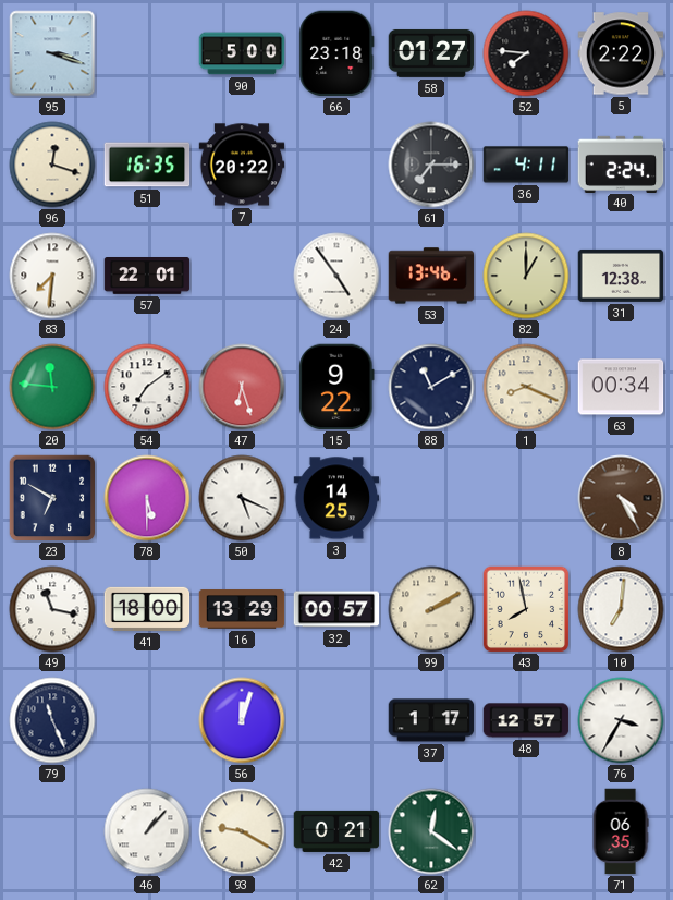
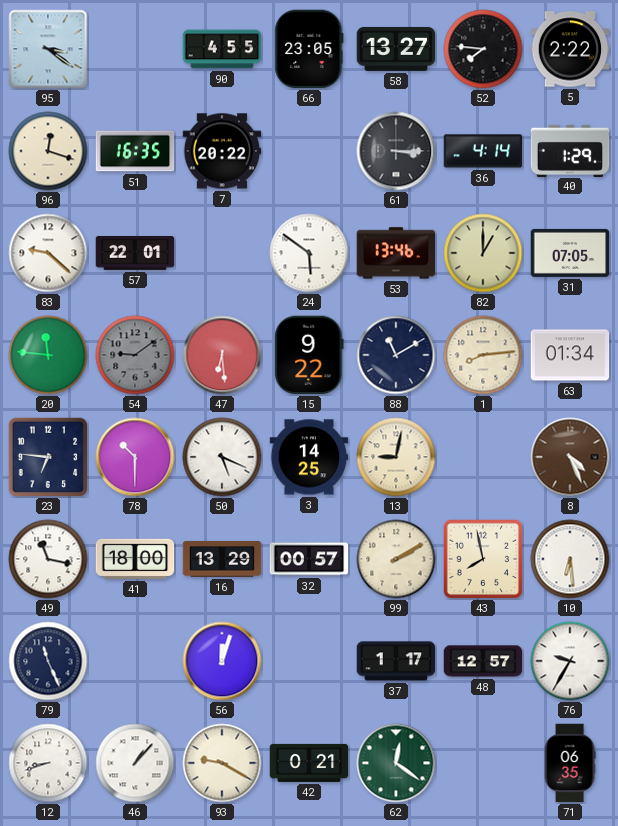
95: 3:18 -> 3:21
90: 5:00 -> 4:55
66: 23:18 -> 23:05
58: 01:27 -> 13:27
61: 7:15 -> 3:15
36: 4:11 -> 4:14
40: 2:24 -> 1:29
83: 7:31 -> 9:22
24: 4:54 -> 5:51
31: 12:38 -> 07:05
54: 7:09 -> 9:09
54 dial: white -> grey
47: 6:27 -> 6:29
1: 8:19 -> 8:14
63: 00:34 -> 01:34
23: 6:50 -> 6:46
78: 5:30 -> 10:30
13: none -> 9:02
8: 4:25 -> 4:26
10: 7:01 -> 6:29
76: 3:35 -> 9:35
12: none -> 8:42
